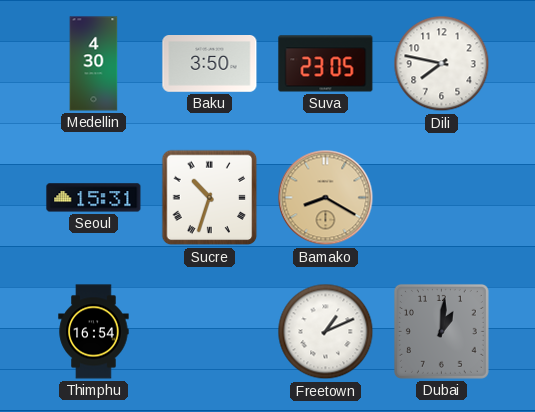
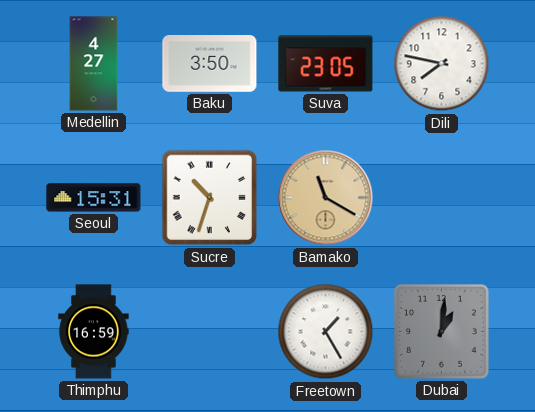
Medellin: 4:30 -> 4:27
Bamako: 8:20 -> 11:20
Thimphu: 16:54 -> 16:59
Freetown: 1:11 -> 1:25
